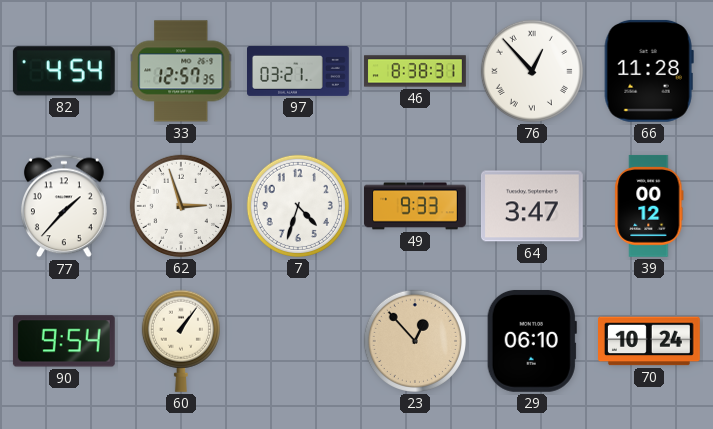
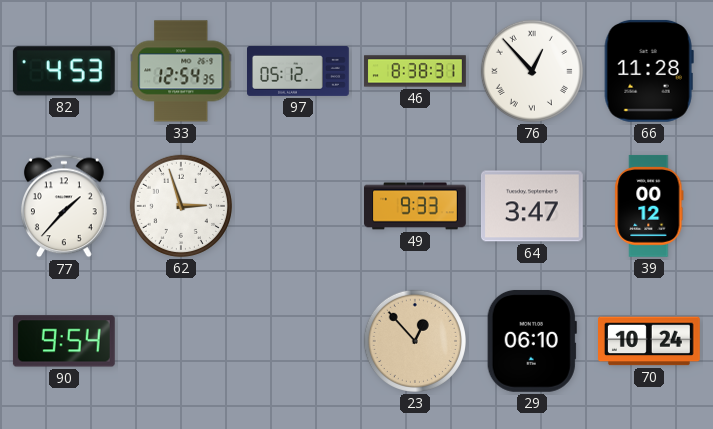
82: 4:54 -> 4:53
33: 12:57 -> 12:54
97: 03:21 -> 05:12
7: 4:33 -> none
60: 1:06 -> none
